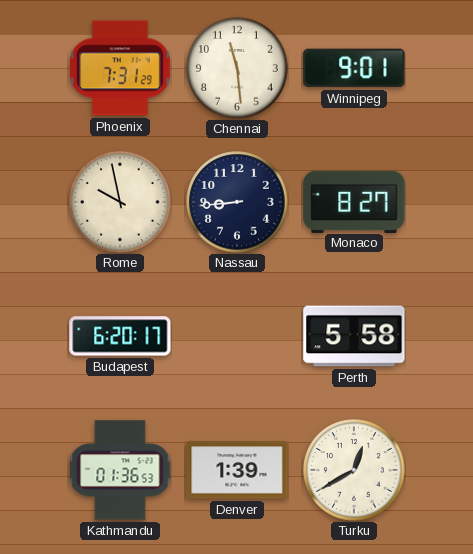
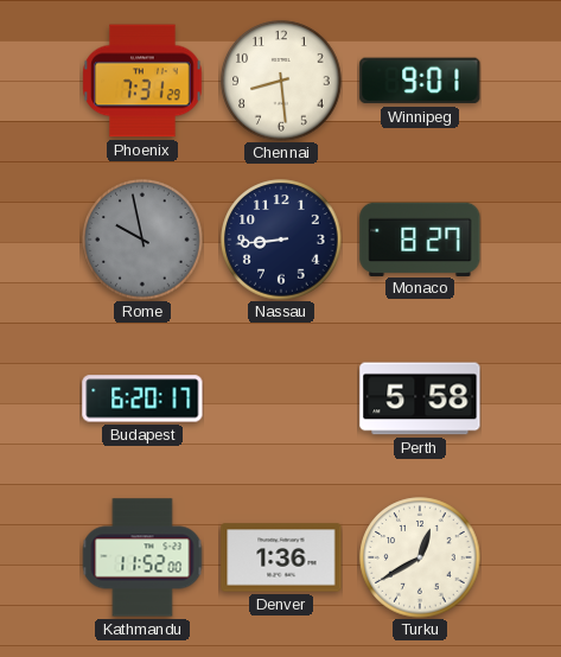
Chennai: 11:29 -> 8:29
Rome dial: cream -> grey
Kathmandu: 01:36 -> 11:52
Denver: 1:39 -> 1:36
